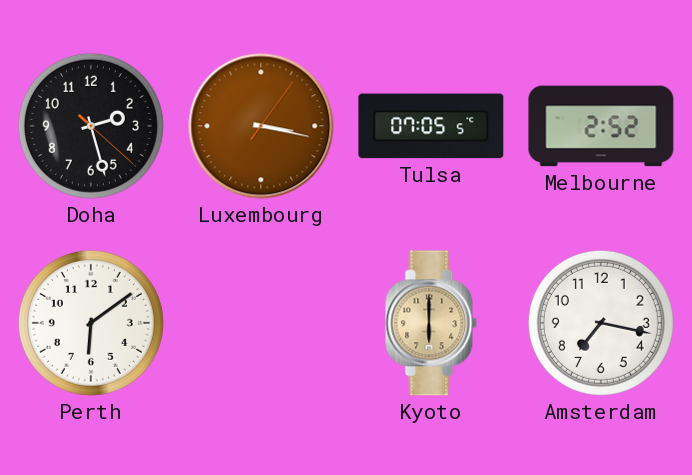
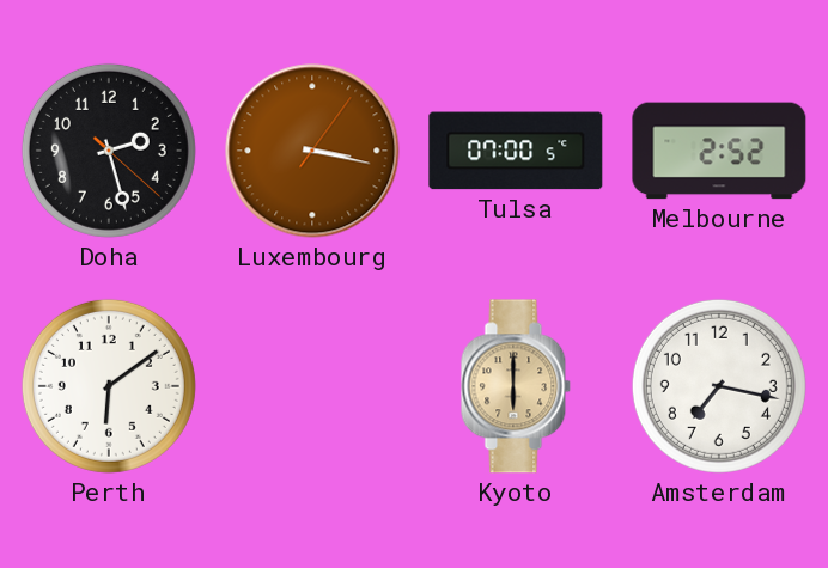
Tulsa: 07:05 -> 07:00
